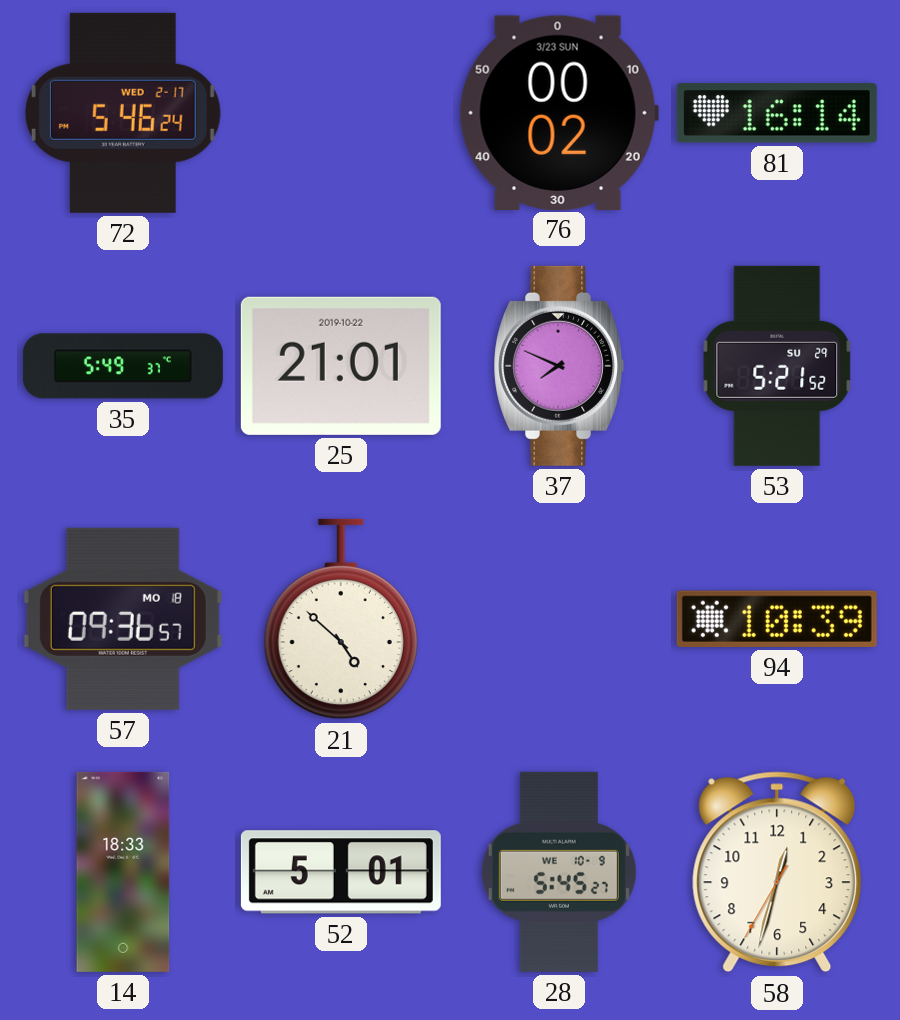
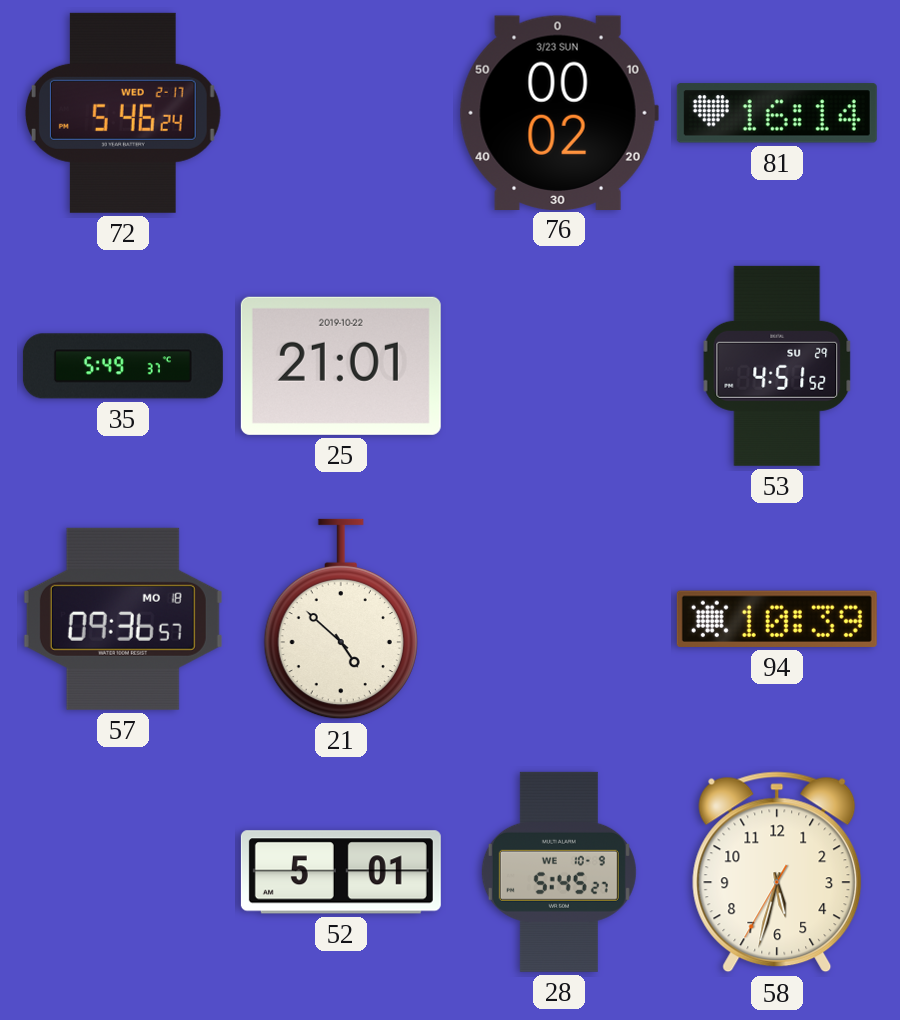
37: 7:49 -> none
53: 5:21 -> 4:51
14: 18:33 -> none
58: 12:32 -> 5:32
